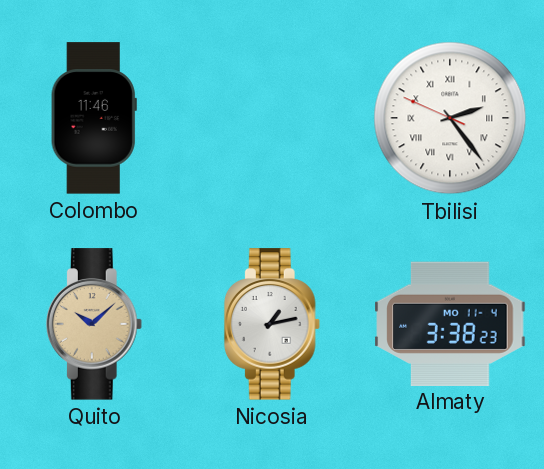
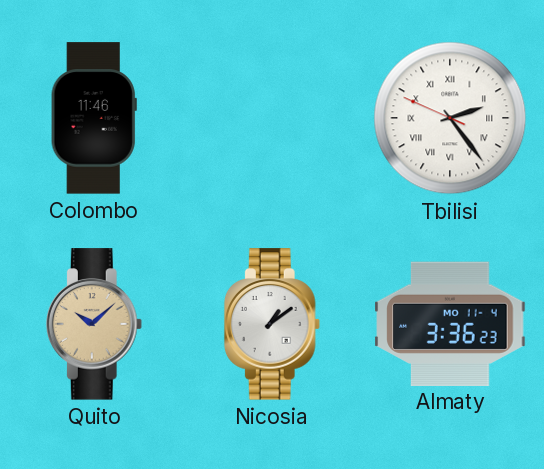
Nicosia: 1:13 -> 1:09
Almaty: 3:38 -> 3:36
